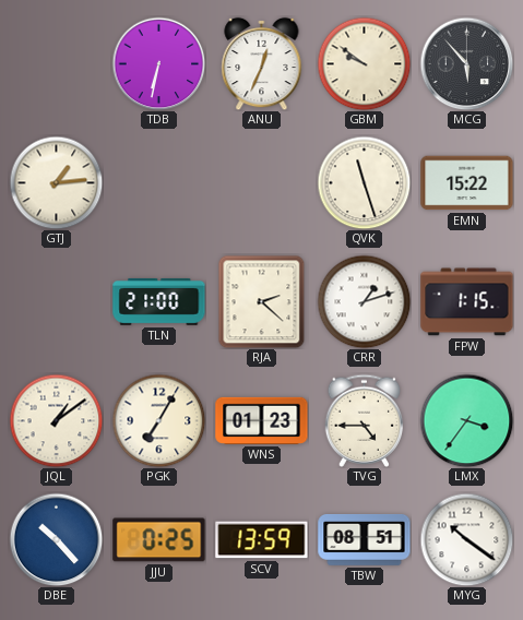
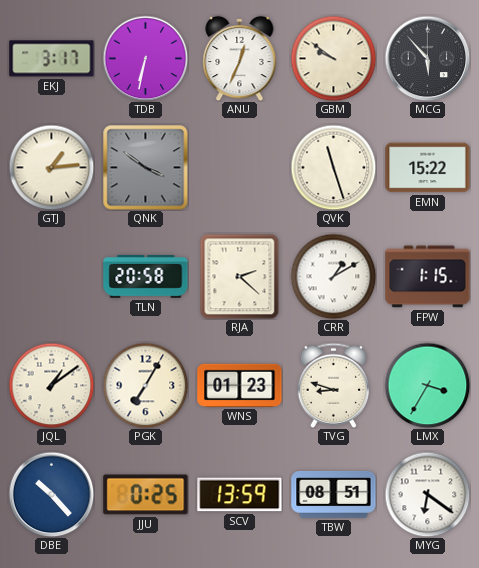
EKJ: none -> 3:17
QNK: none -> 3:51
TLN: 21:00 -> 20:58
CRR: 1:12 -> 1:10
TVG: 4:45 -> 8:48
LMX: 3:36 -> 3:35
MYG: 10:21 -> 6:21
